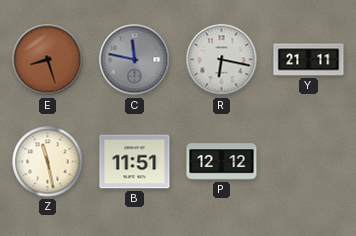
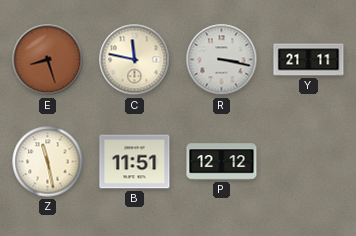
C dial: grey -> cream
R: 6:17 -> 3:17
